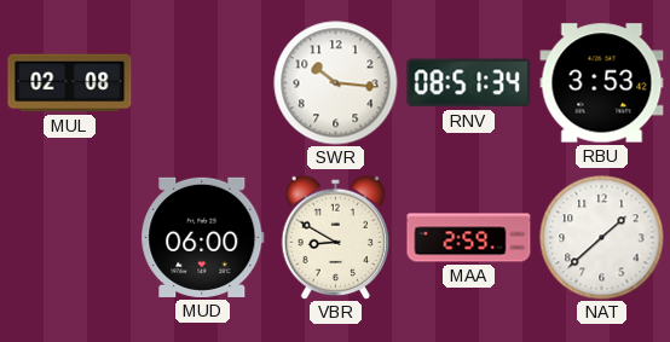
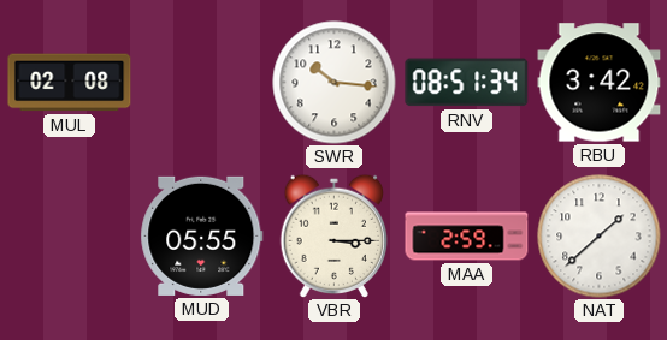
RBU: 3:53 -> 3:42
MUD: 06:00 -> 05:55
VBR: 8:50 -> 3:15
